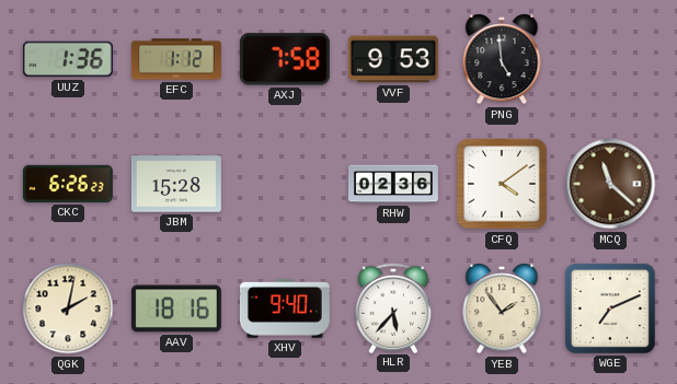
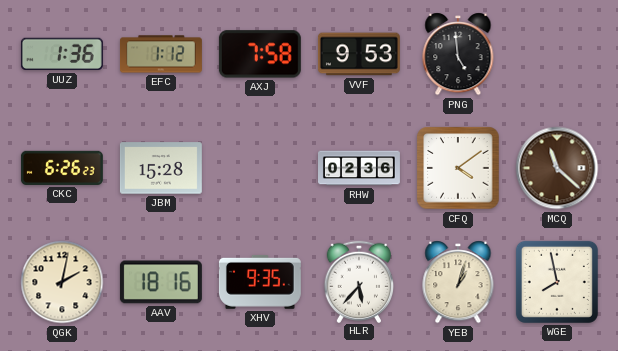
XHV: 9:40 -> 9:35
YEB: 1:54 -> 1:03
WGE: 7:11 -> 7:58
